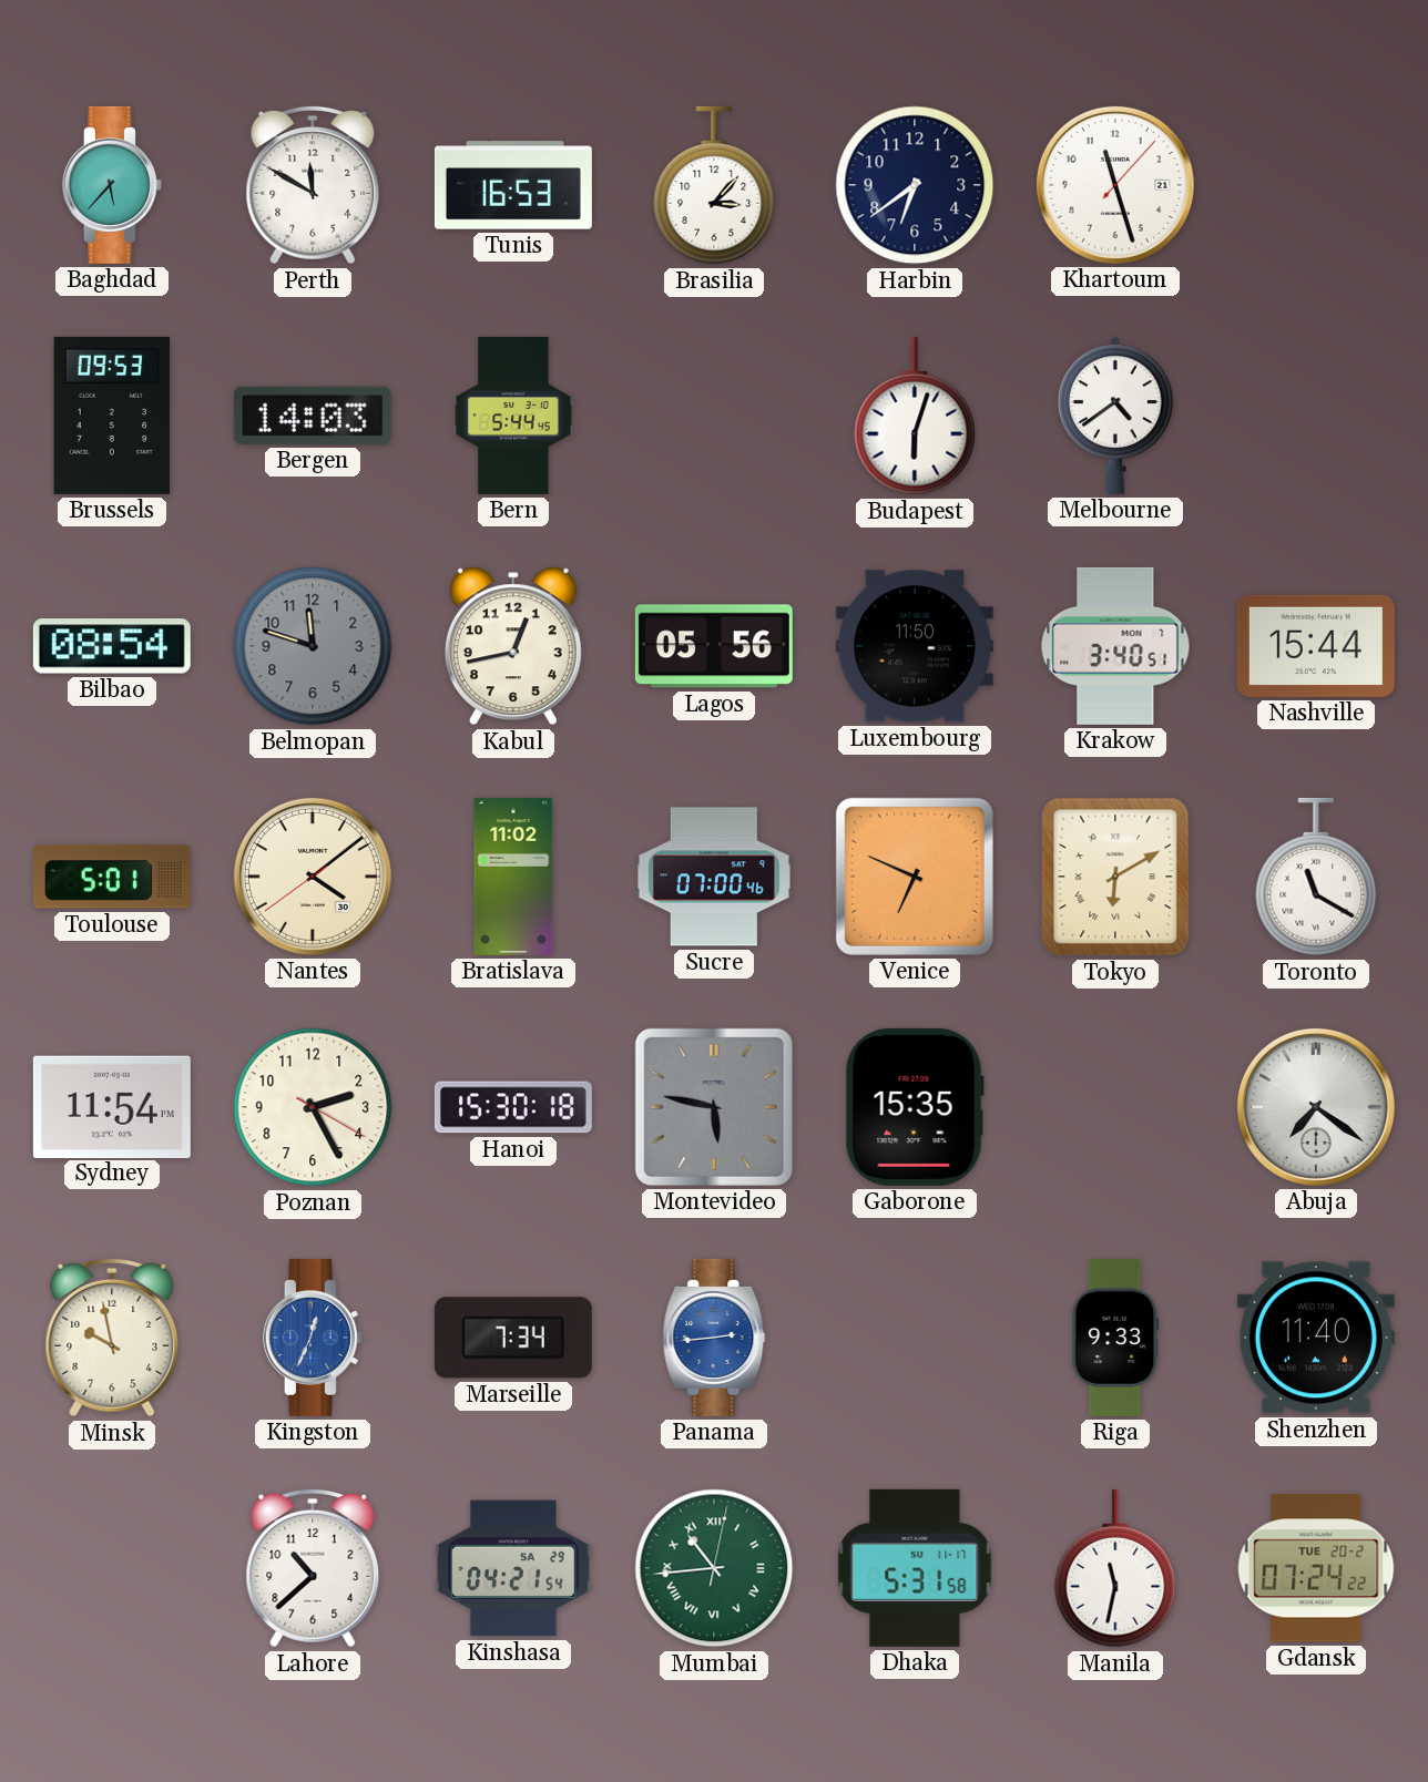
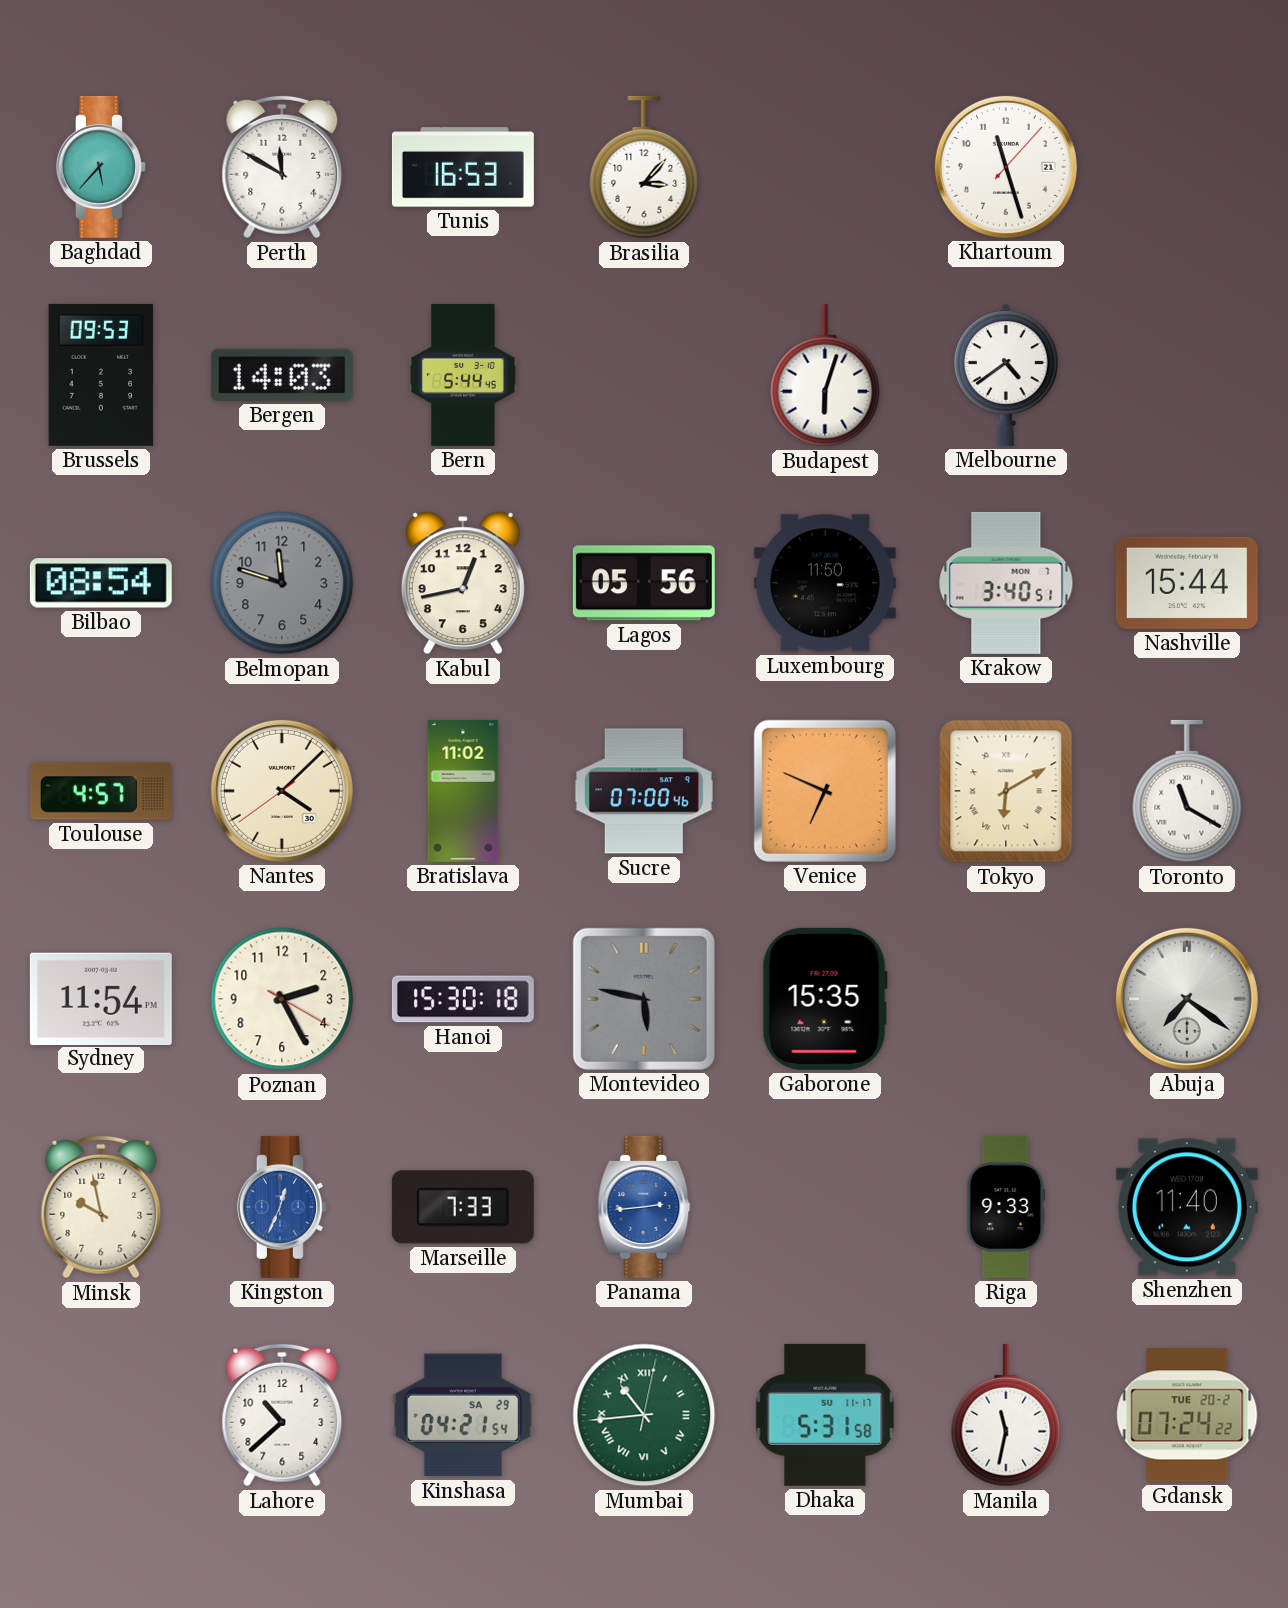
Harbin: 6:39 -> none
Toulouse: 5:01 -> 4:57
Nantes: 4:08 -> 4:07
Marseille: 7:34 -> 7:33
